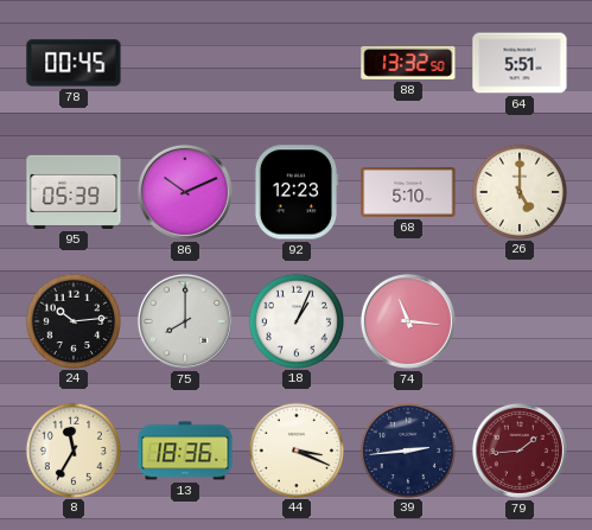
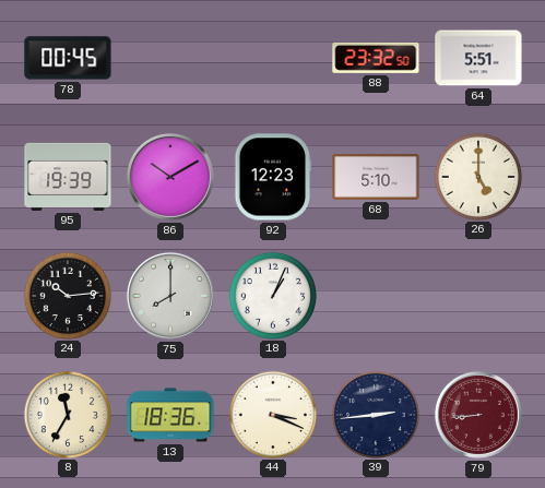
88: 13:32 -> 23:32
95: 05:39 -> 19:39
86: 10:11 -> 10:10
74: 11:16 -> none
79: 1:44 -> 8:44
